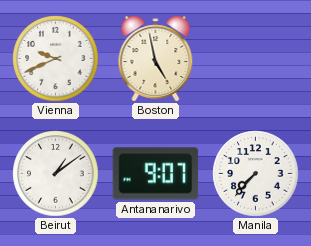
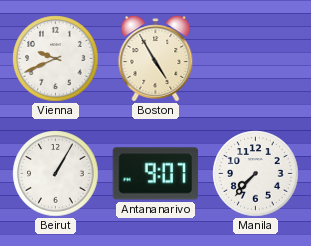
Boston: 4:58 -> 4:55
Beirut: 1:09 -> 1:05
